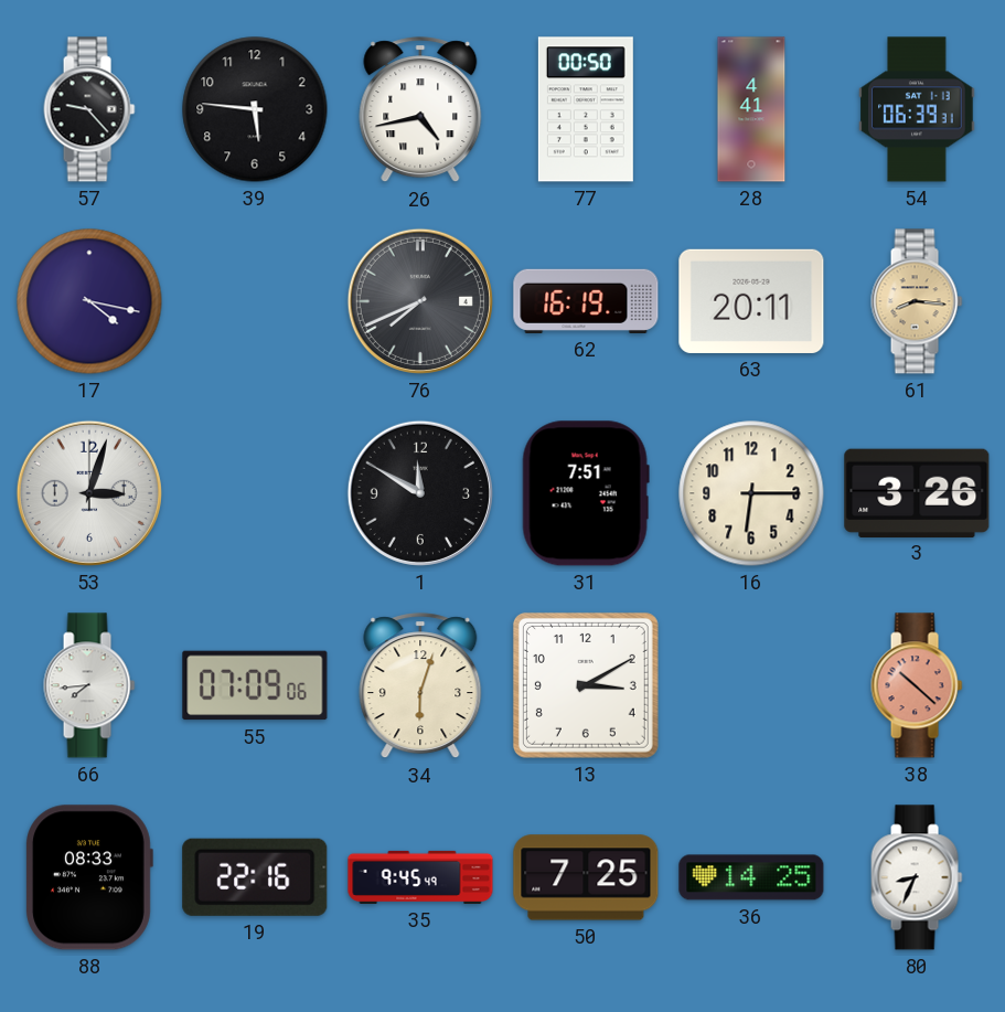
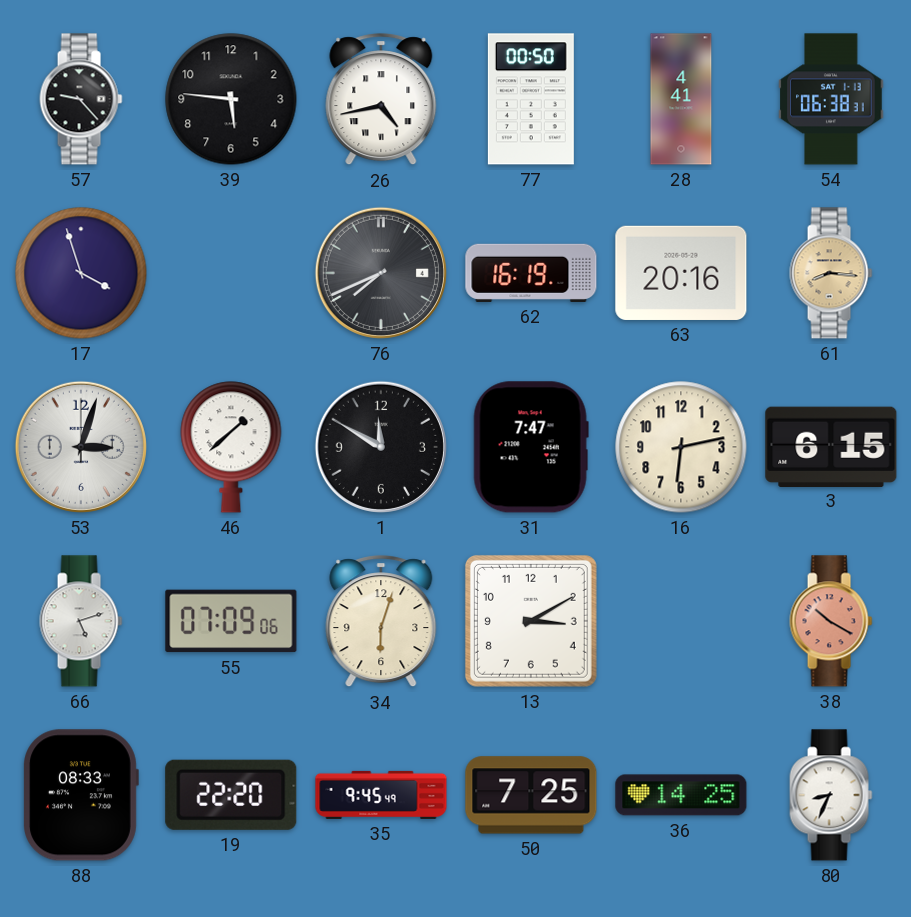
54: 06:39 -> 06:38
17: 4:17 -> 3:57
63: 20:11 -> 20:16
46: none -> 1:38
31: 7:51 -> 7:47
16: 6:15 -> 6:13
3: 3:26 -> 6:15
66: 7:44 -> 5:12
38: 10:22 -> 10:20
19: 22:16 -> 22:20
